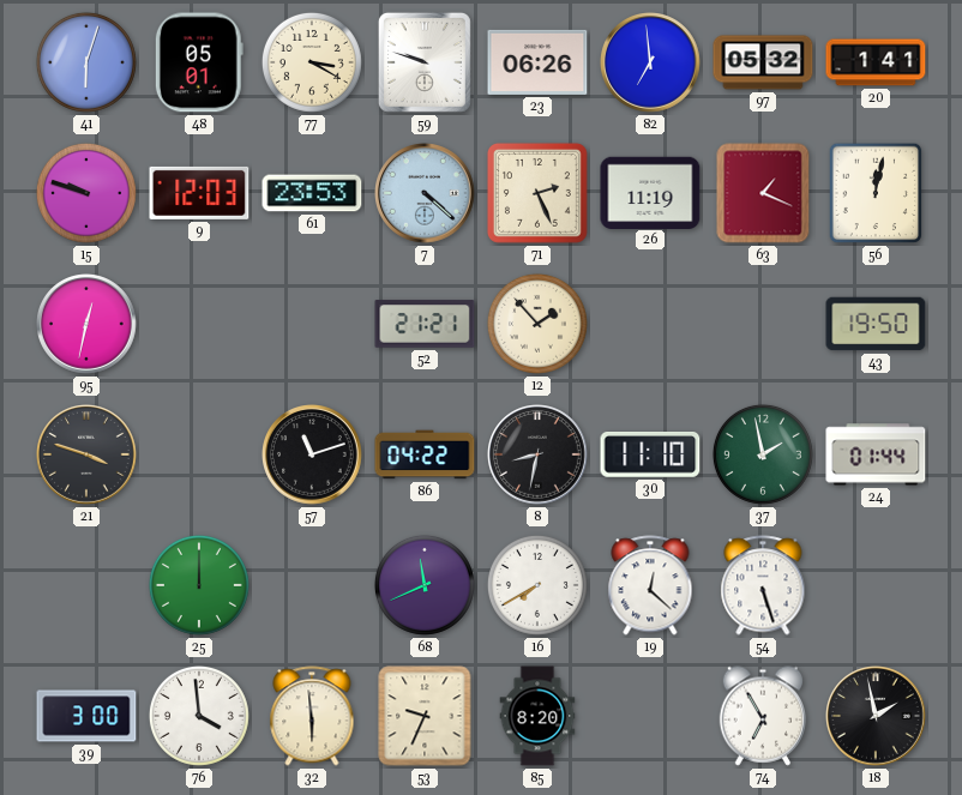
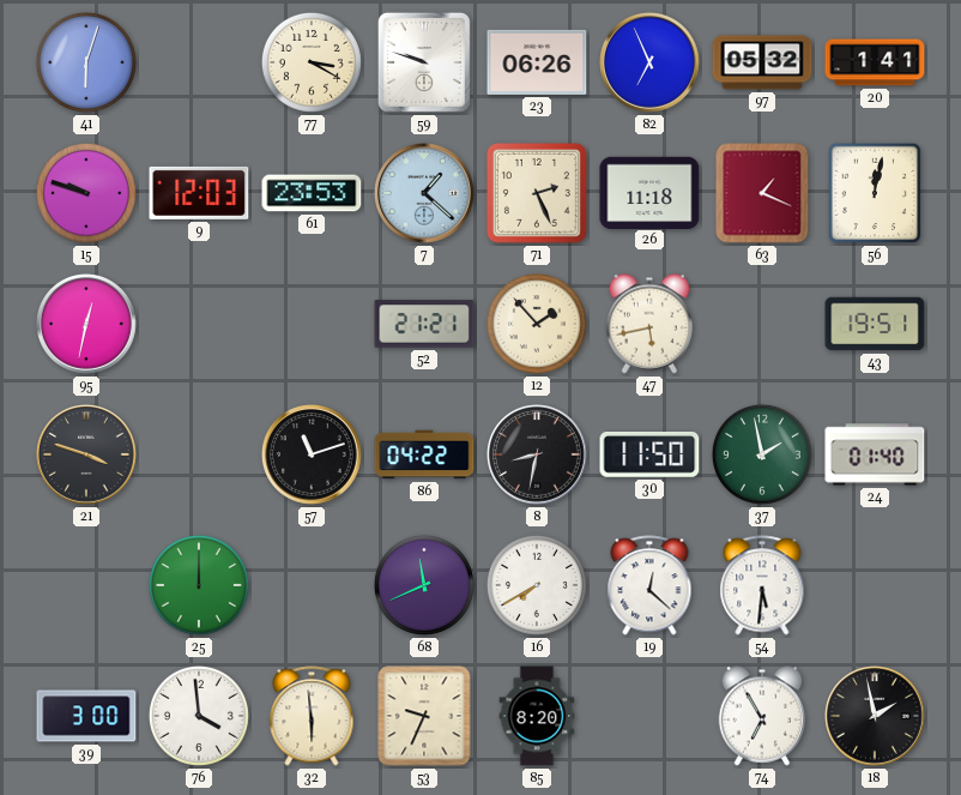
48: 05:01 -> none
82: 6:59 -> 6:56
7: 4:22 -> 1:22
26: 11:19 -> 11:18
47: none -> 5:43
43: 19:50 -> 19:51
30: 11:10 -> 11:50
24: 01:44 -> 01:40
54: 5:27 -> 5:31
